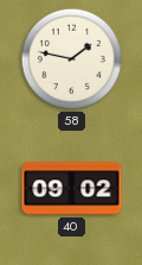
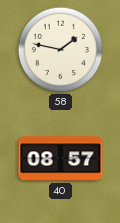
40: 09:02 -> 08:57
